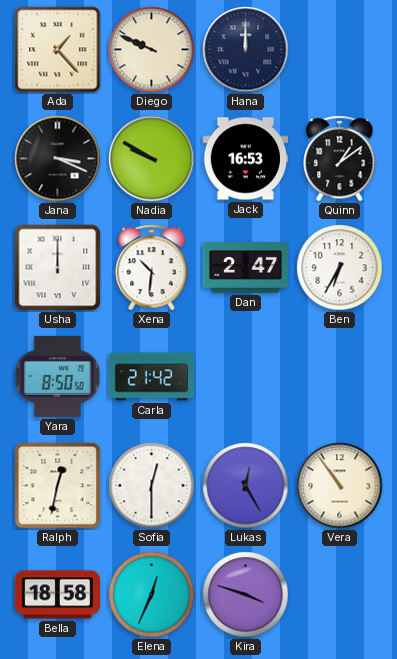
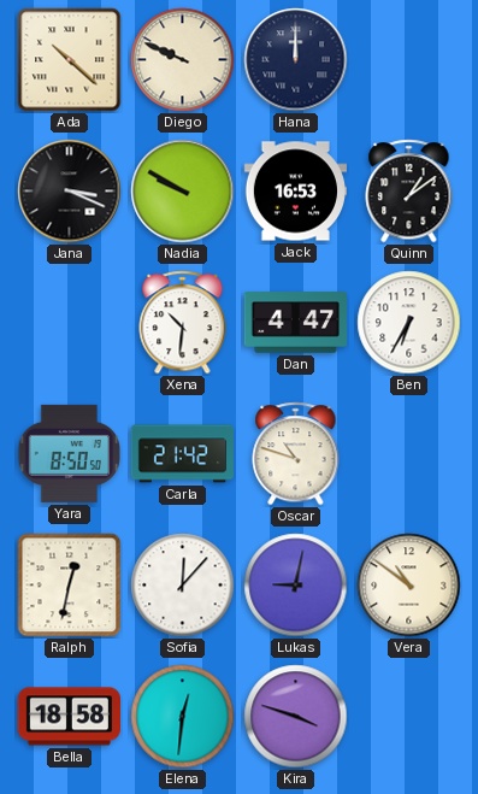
Ada: 1:23 -> 10:22
Usha: 12:00 -> none
Dan: 2:47 -> 4:47
Oscar: none -> 10:48
Sofia: 12:30 -> 12:07
Lukas: 12:25 -> 9:02
Vera: 10:54 -> 10:51
Elena: 12:34 -> 12:31
